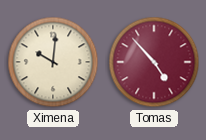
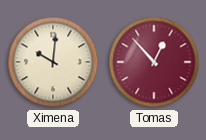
Tomas: 4:53 -> 12:53
